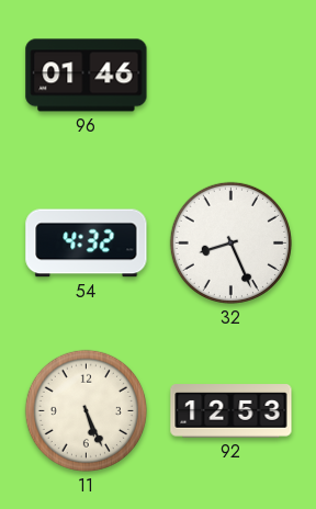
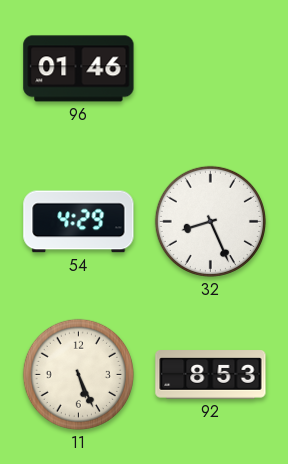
54: 4:32 -> 4:29
92: 12:53 -> 8:53
